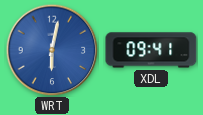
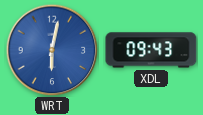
XDL: 09:41 -> 09:43
